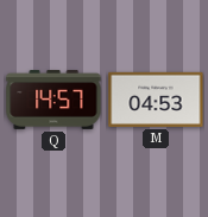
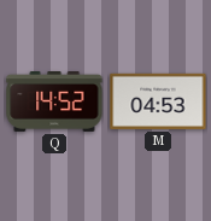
Q: 14:57 -> 14:52
